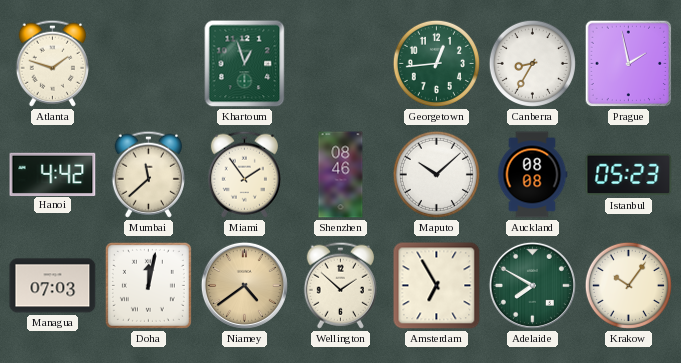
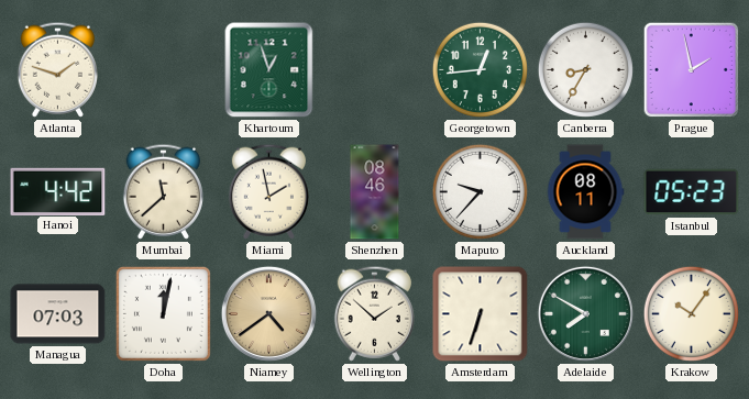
Miami: 1:54 -> 1:58
Maputo: 10:08 -> 9:37
Auckland: 08:08 -> 08:11
Amsterdam: 6:55 -> 6:33
